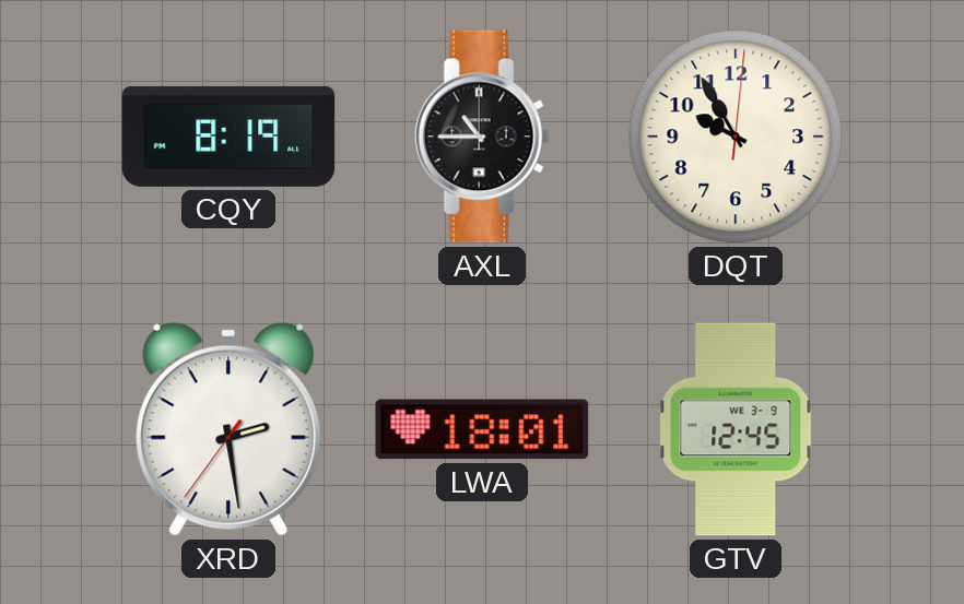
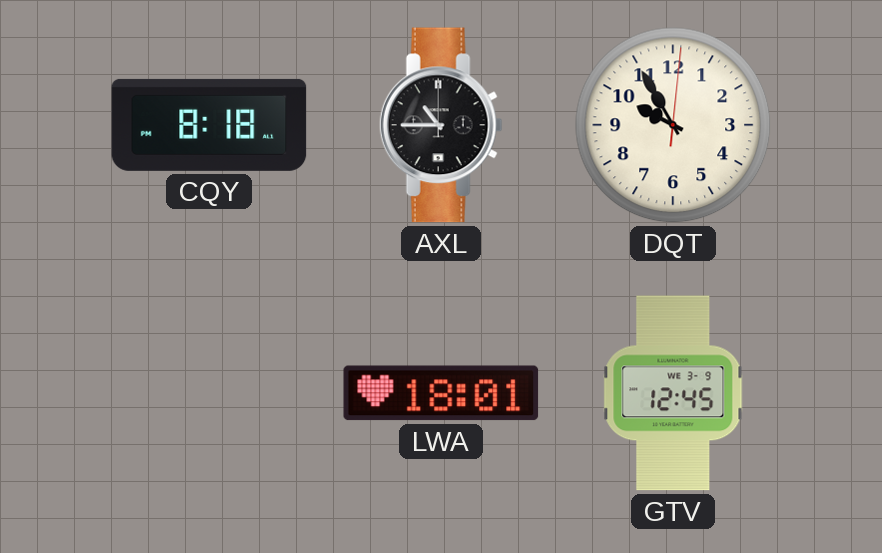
CQY: 8:19 -> 8:18
XRD: 2:28 -> none
